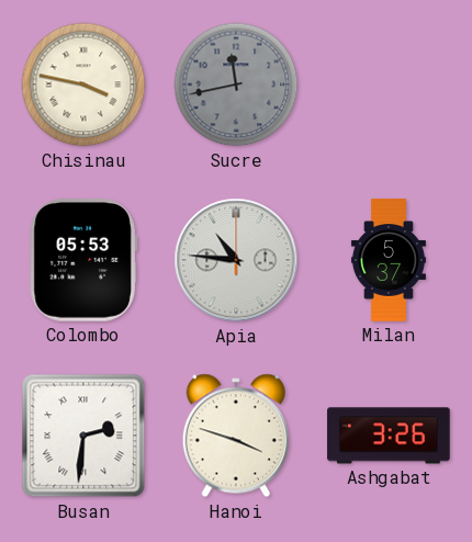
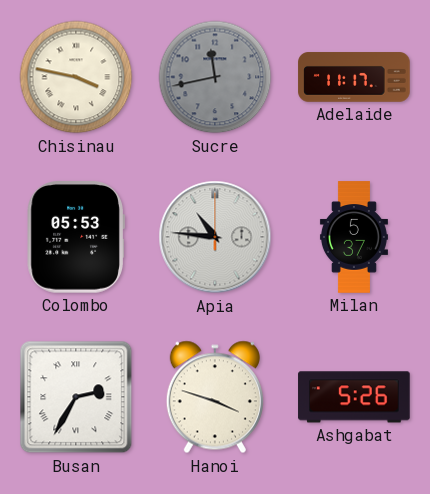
Adelaide: none -> 11:17
Busan: 2:31 -> 2:35
Ashgabat: 3:26 -> 5:26
